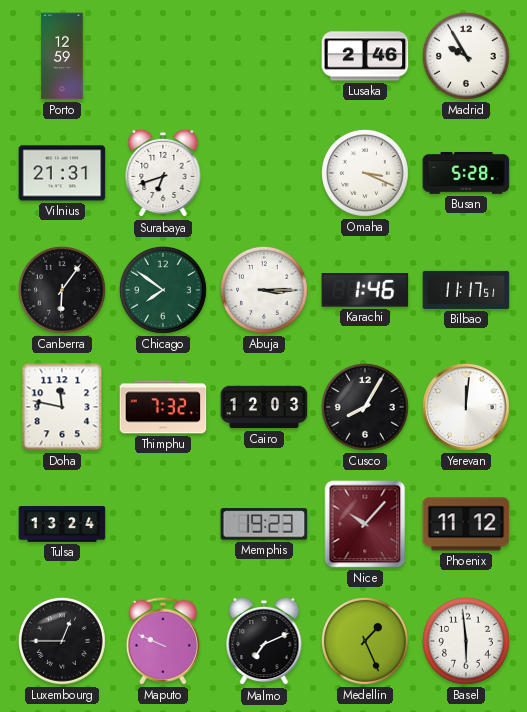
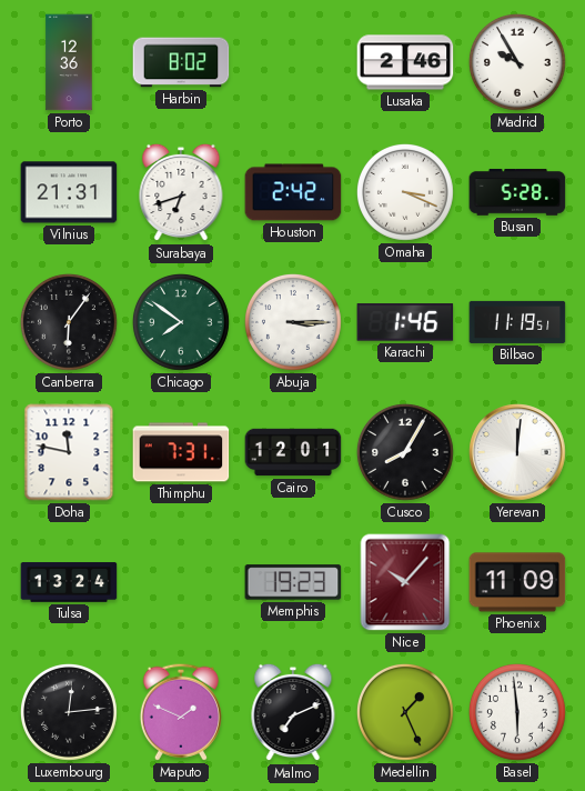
Porto: 12:59 -> 12:36
Harbin: none -> 8:02
Houston: none -> 2:42
Bilbao: 11:17 -> 11:19
Thimphu: 7:32 -> 7:31
Cairo: 12:03 -> 12:01
Phoenix: 11:12 -> 11:09
Luxembourg: 12:45 -> 12:14
Maputo: 9:49 -> 1:49
